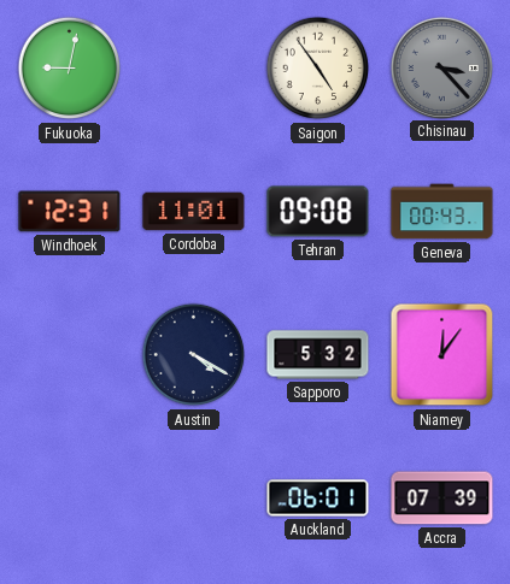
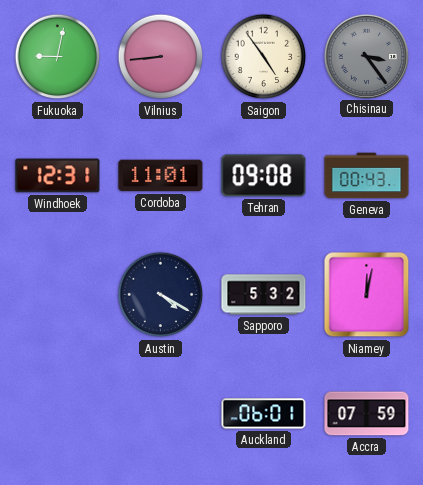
Vilnius: none -> 8:44
Chisinau: 3:23 -> 3:24
Niamey: 12:06 -> 12:02
Accra: 07:39 -> 07:59
